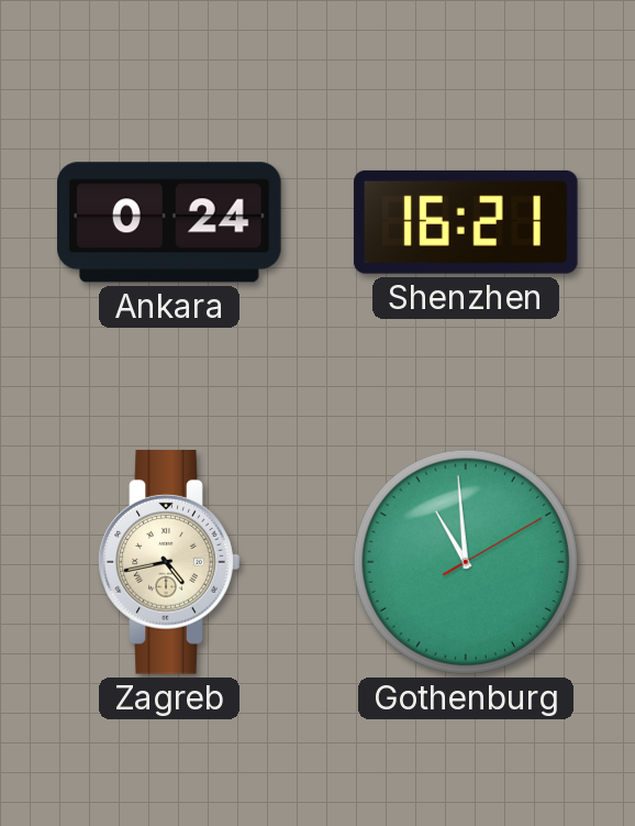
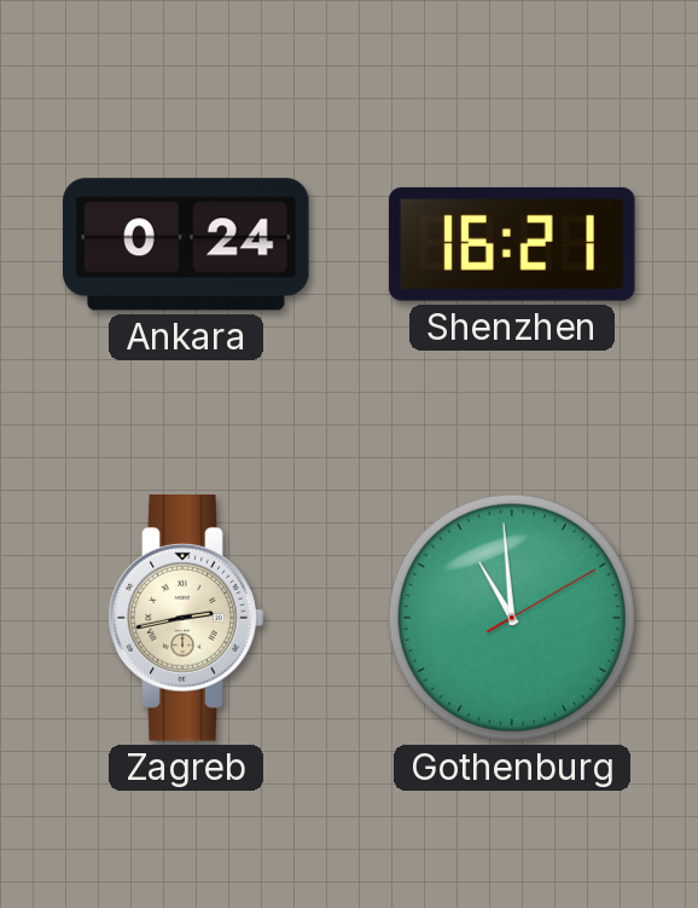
Zagreb: 4:43 -> 2:43
